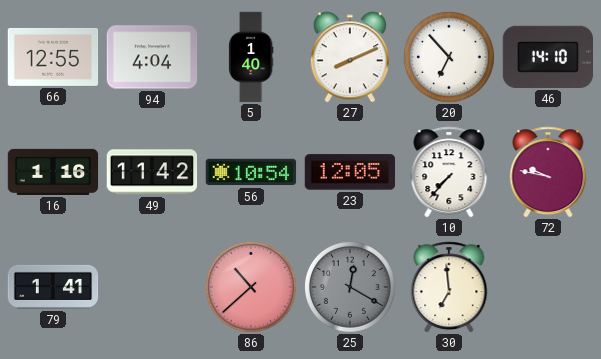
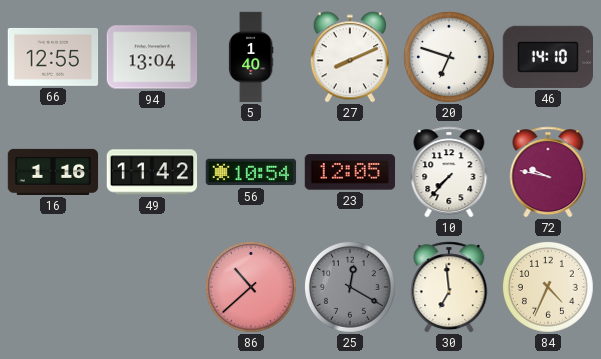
94: 4:04 -> 13:04
20: 6:53 -> 6:48
79: 1:41 -> none
84: none -> 4:34
